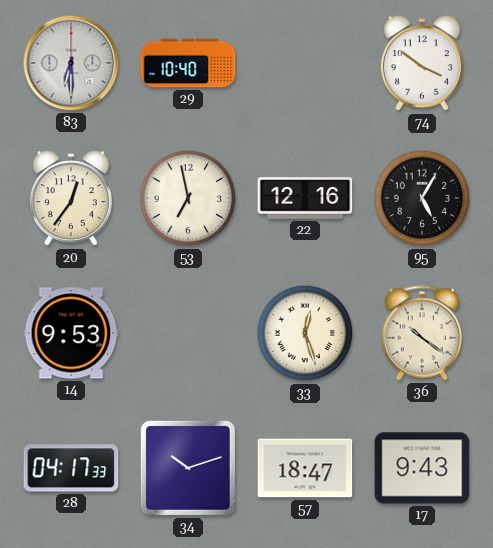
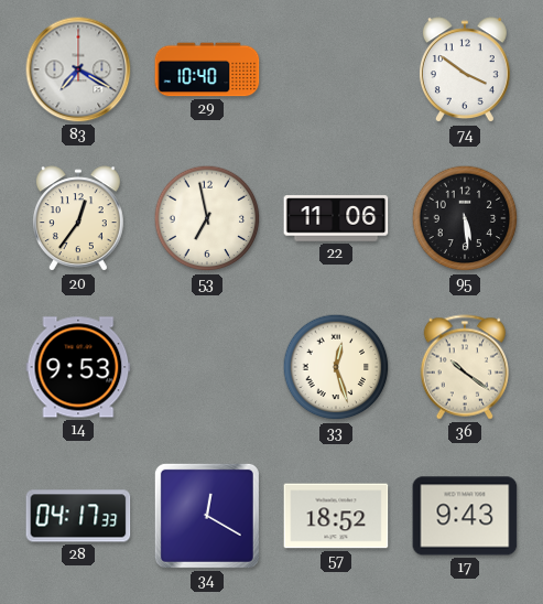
83: 6:30 -> 7:20
22: 12:16 -> 11:06
95: 5:05 -> 5:29
34: 10:12 -> 12:20
57: 18:47 -> 18:52
